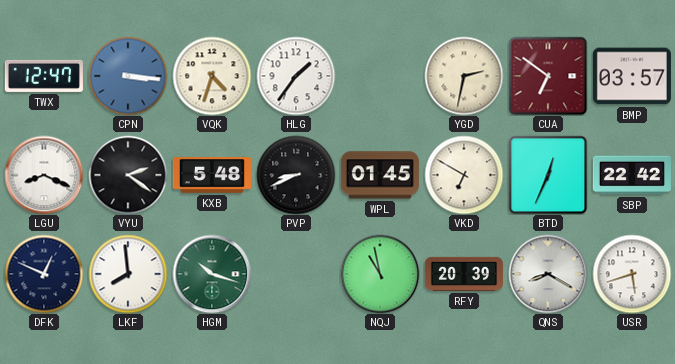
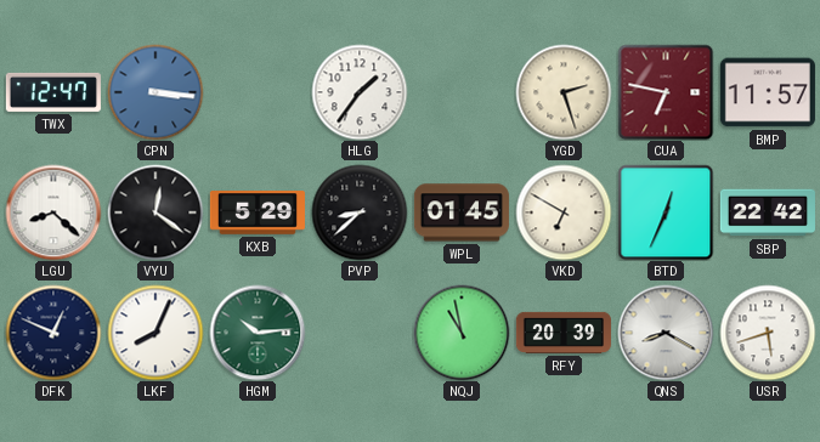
VQK: 4:33 -> none
YGD: 2:32 -> 2:27
CUA: 6:51 -> 6:47
BMP: 03:57 -> 11:57
LGU: 8:19 -> 8:22
VYU: 2:21 -> 12:21
KXB: 5:48 -> 5:29
PVP: 8:41 -> 8:38
LKF: 7:59 -> 8:04
HGM: 10:18 -> 10:14
